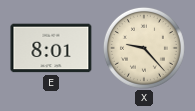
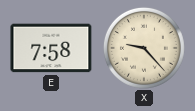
E: 8:01 -> 7:58
